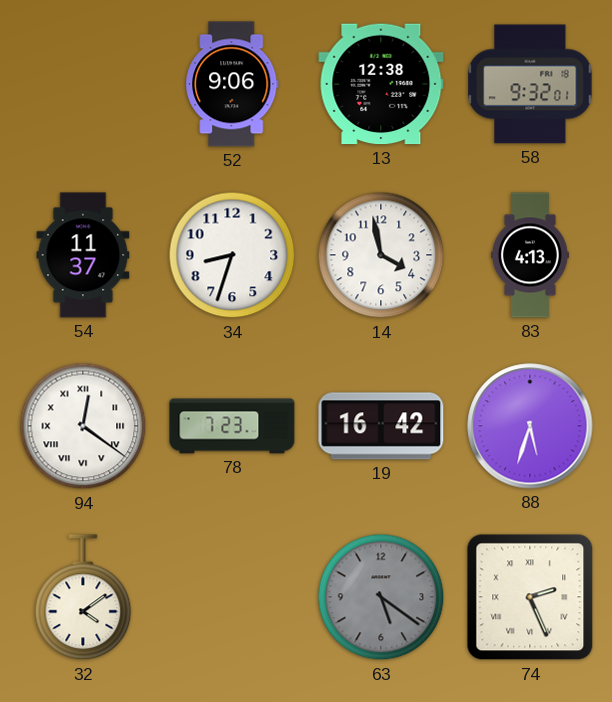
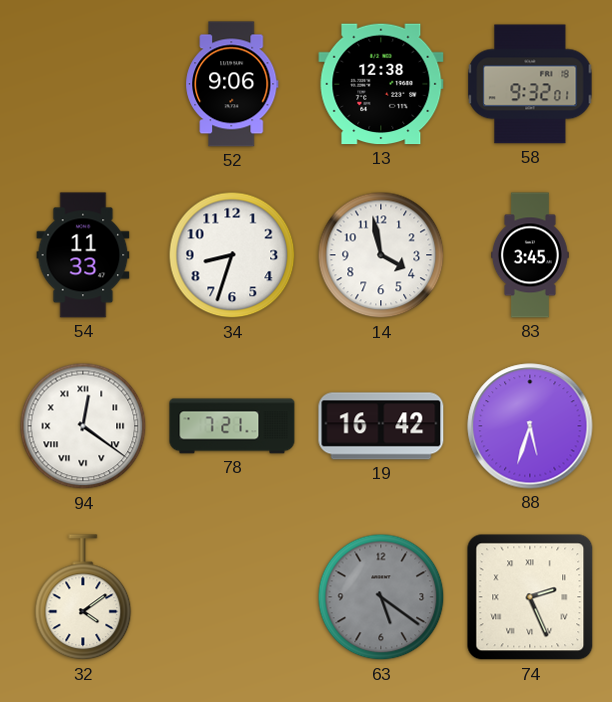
54: 11:37 -> 11:33
83: 4:13 -> 3:45
78: 7:23 -> 7:21
